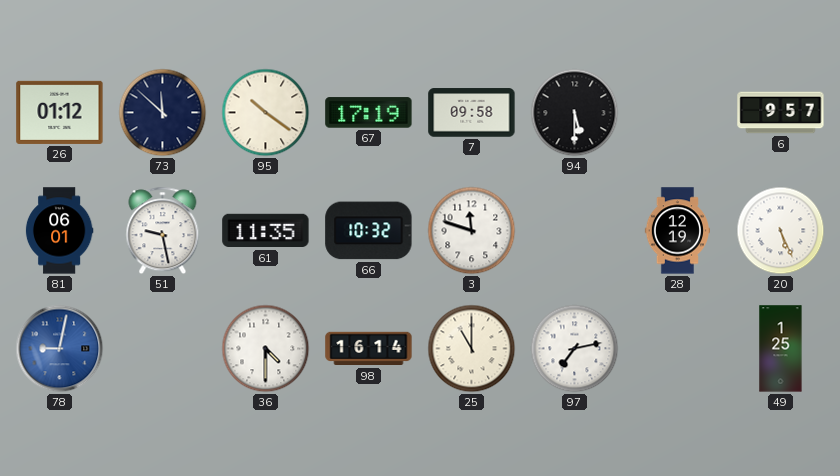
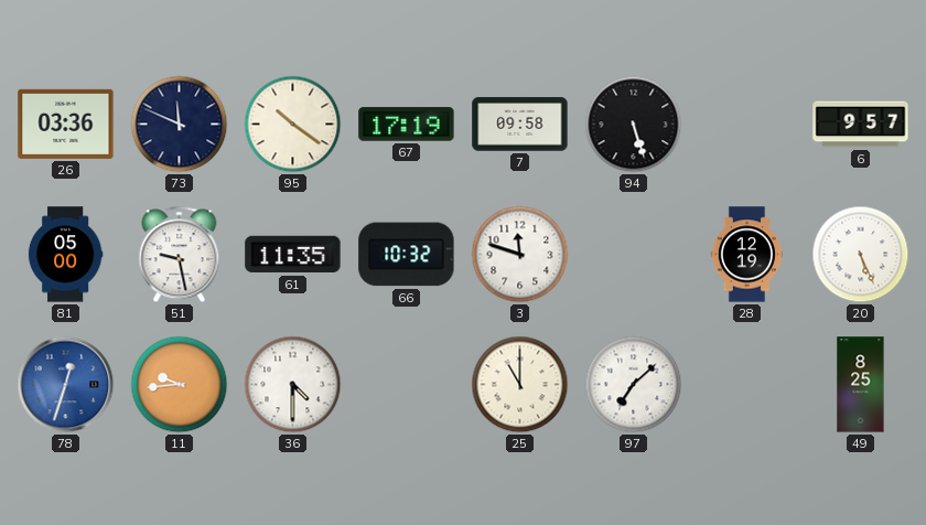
26: 01:12 -> 03:36
73: 11:52 -> 11:49
94: 5:30 -> 5:27
81: 06:01 -> 05:00
78: 9:02 -> 12:33
11: none -> 9:44
98: 16:14 -> none
97: 7:13 -> 7:08
49: 1:25 -> 8:25
